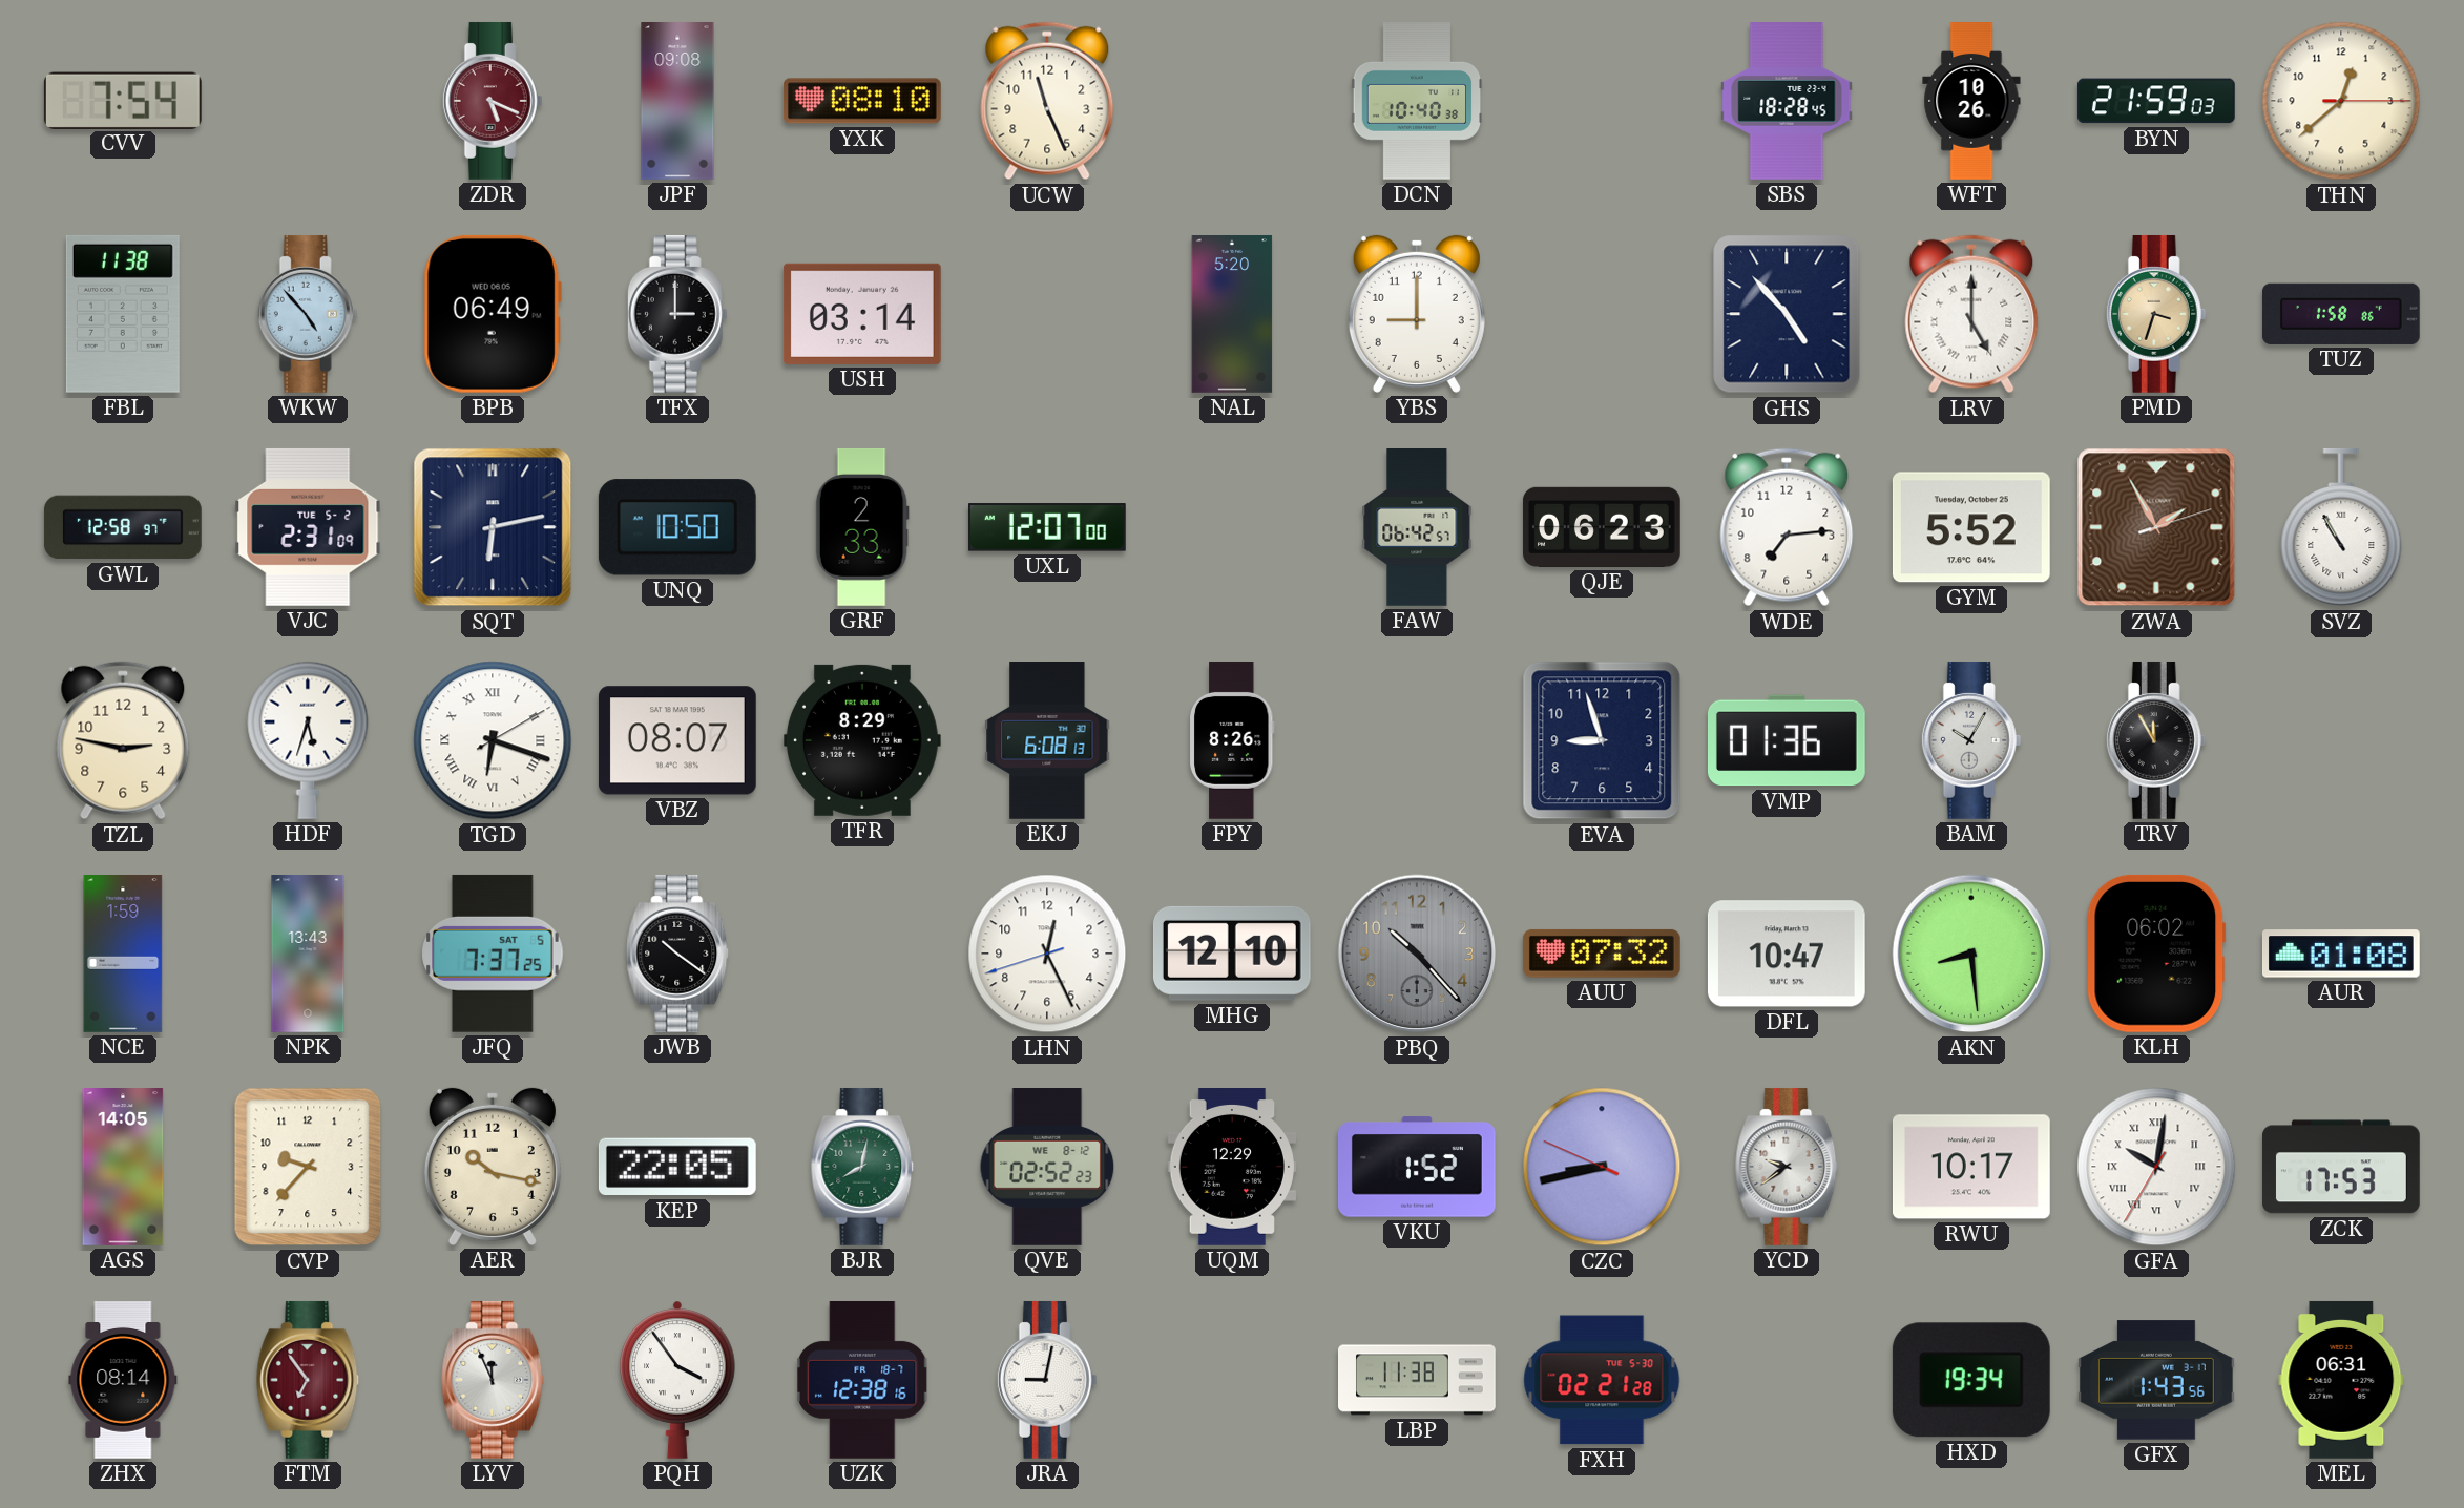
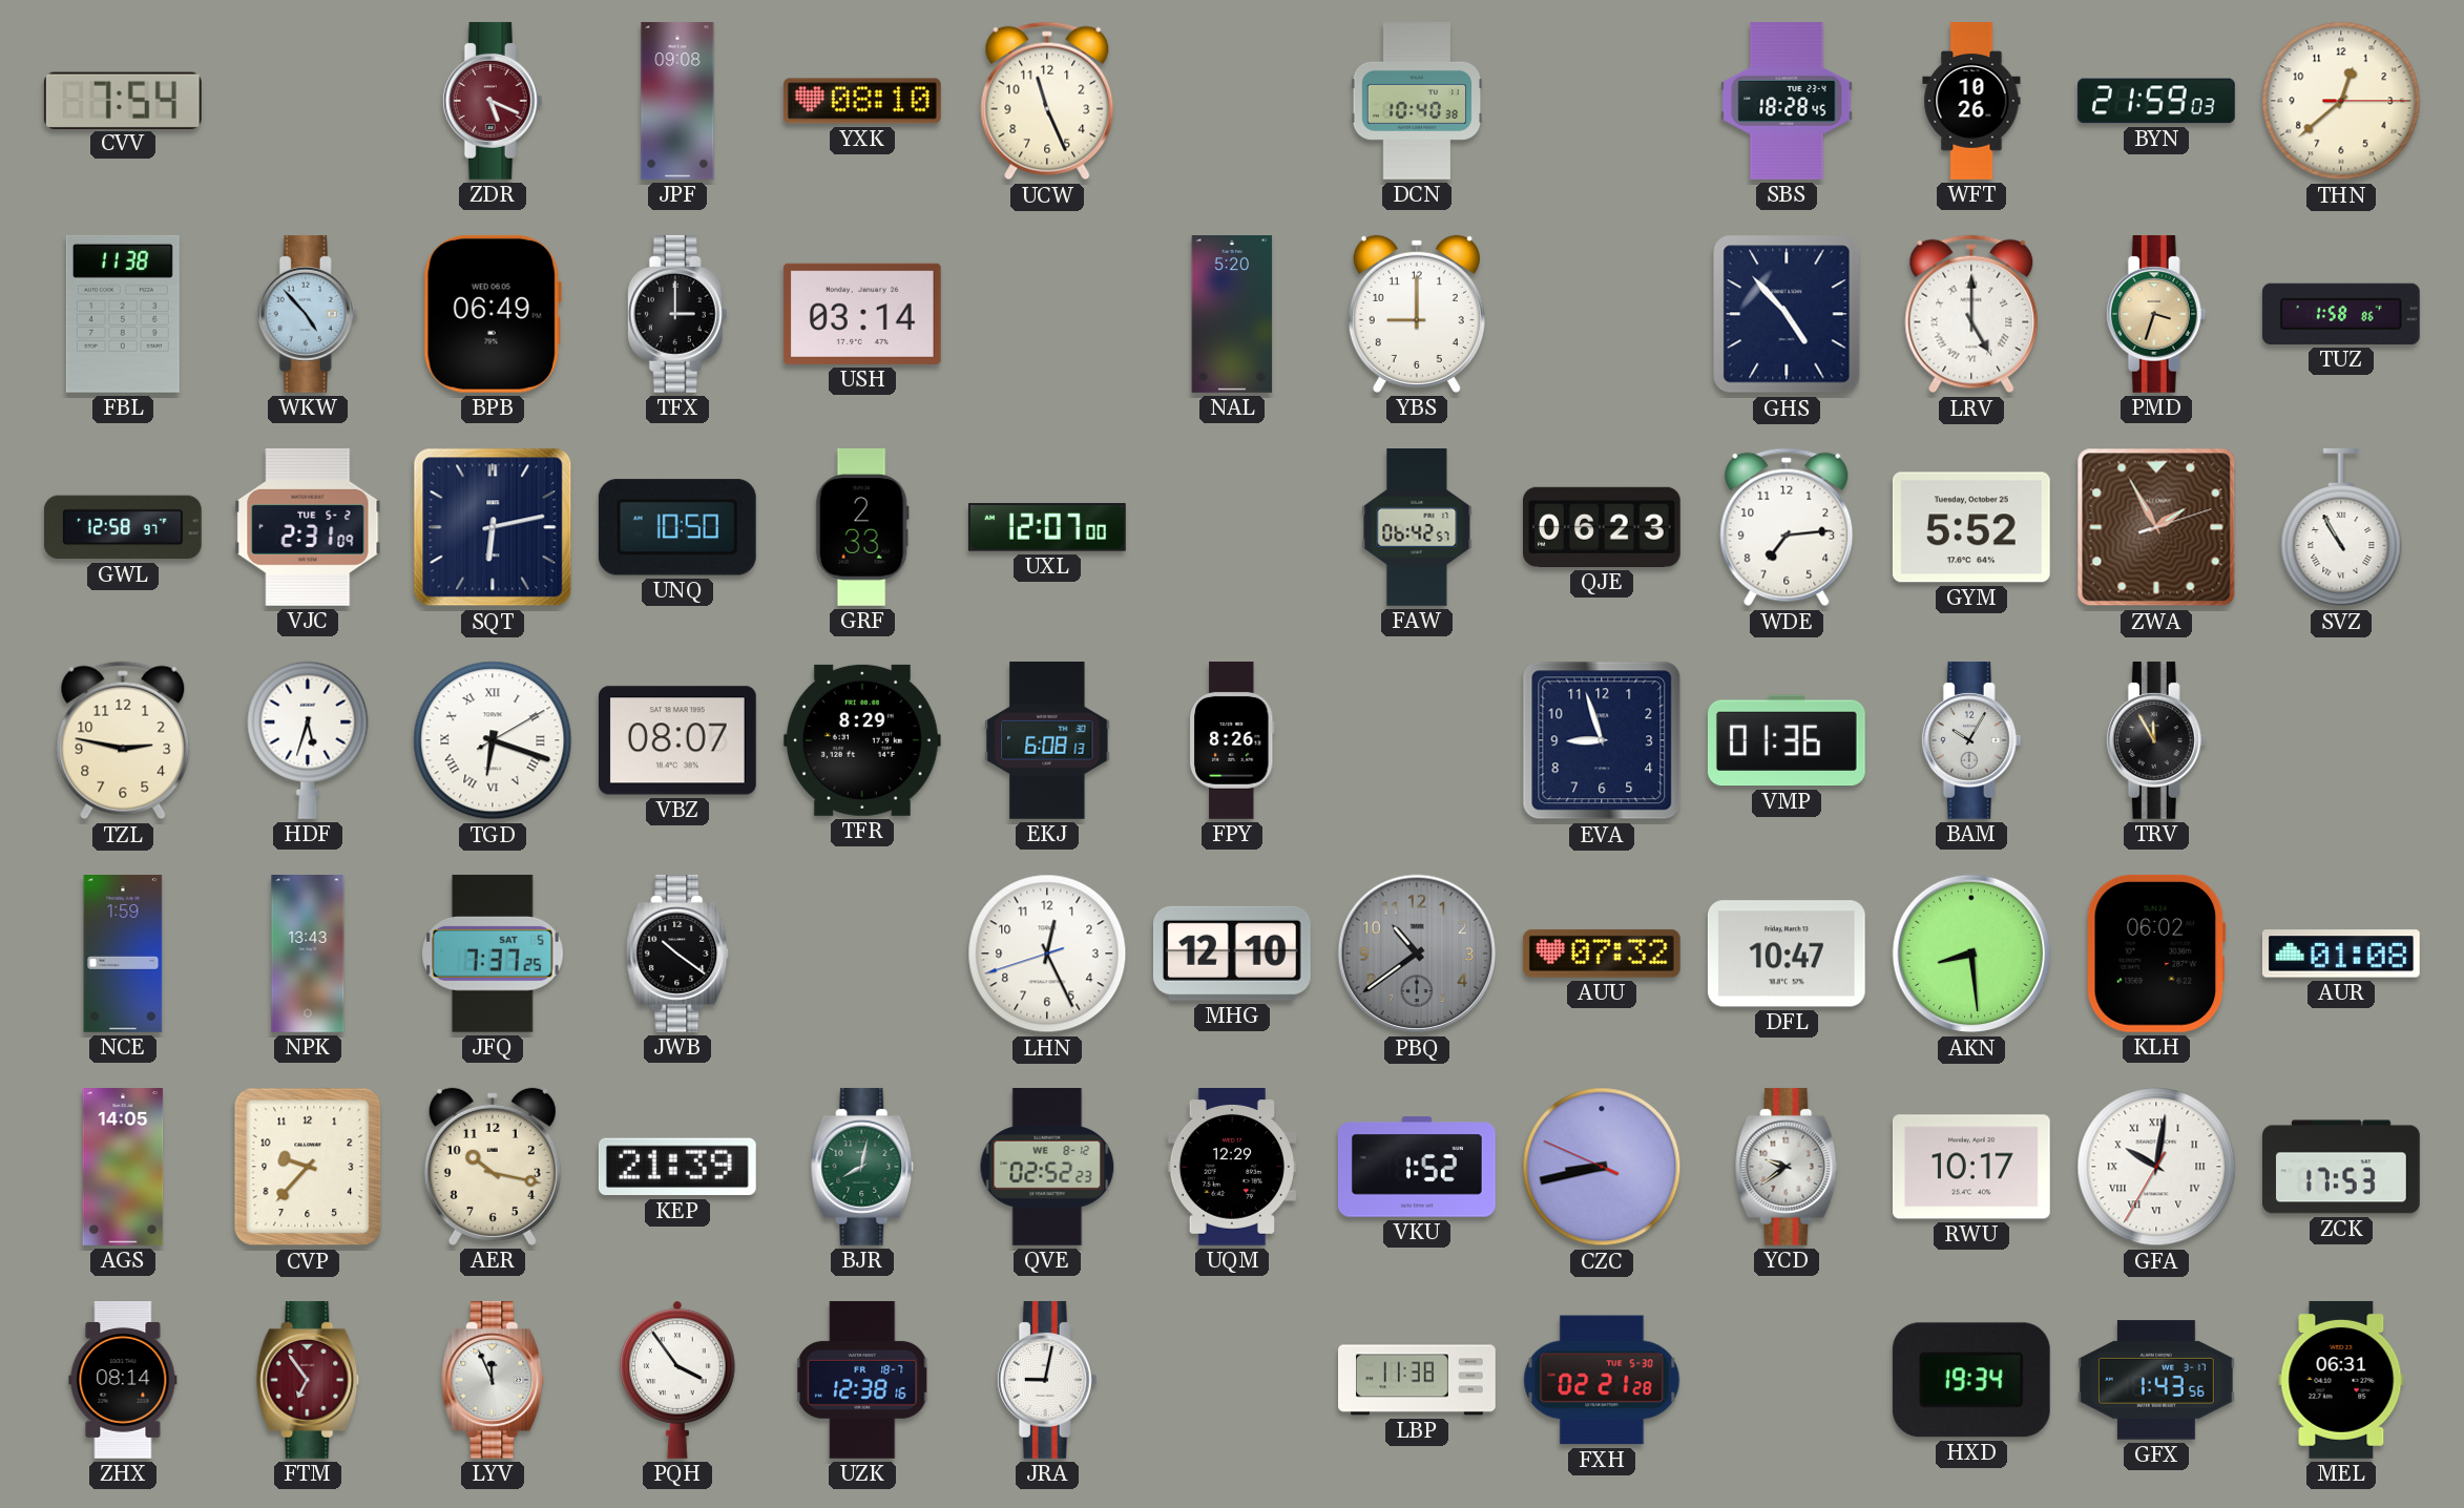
PBQ: 10:23 -> 10:39
KEP: 22:05 -> 21:39
